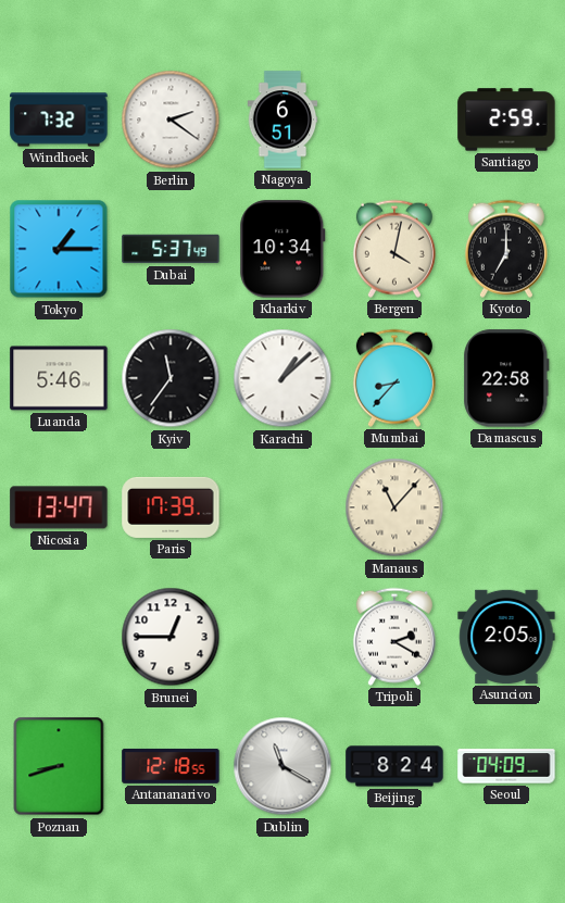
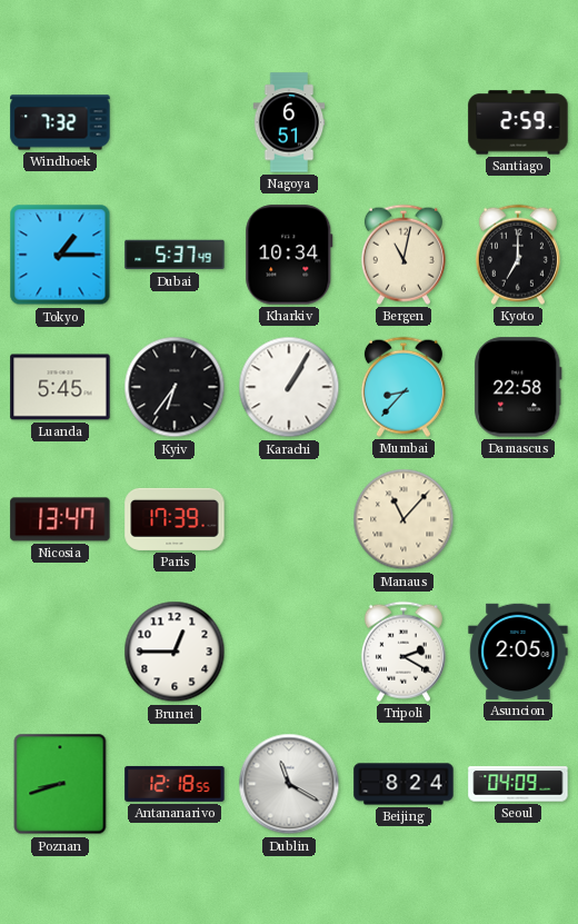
Berlin: 2:21 -> none
Bergen: 4:02 -> 11:02
Luanda: 5:46 -> 5:45
Kyiv: 11:36 -> 6:36
Karachi: 1:08 -> 1:05
